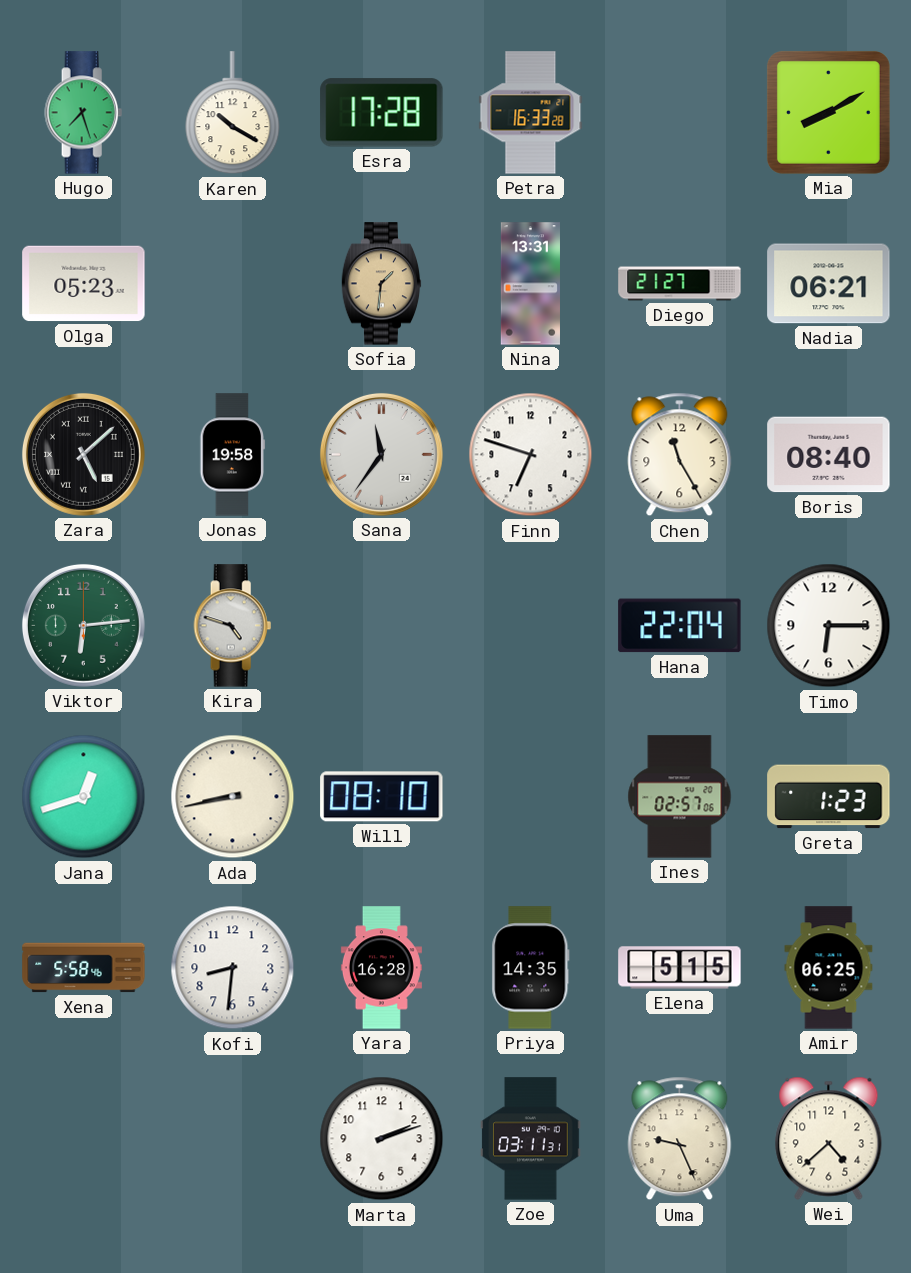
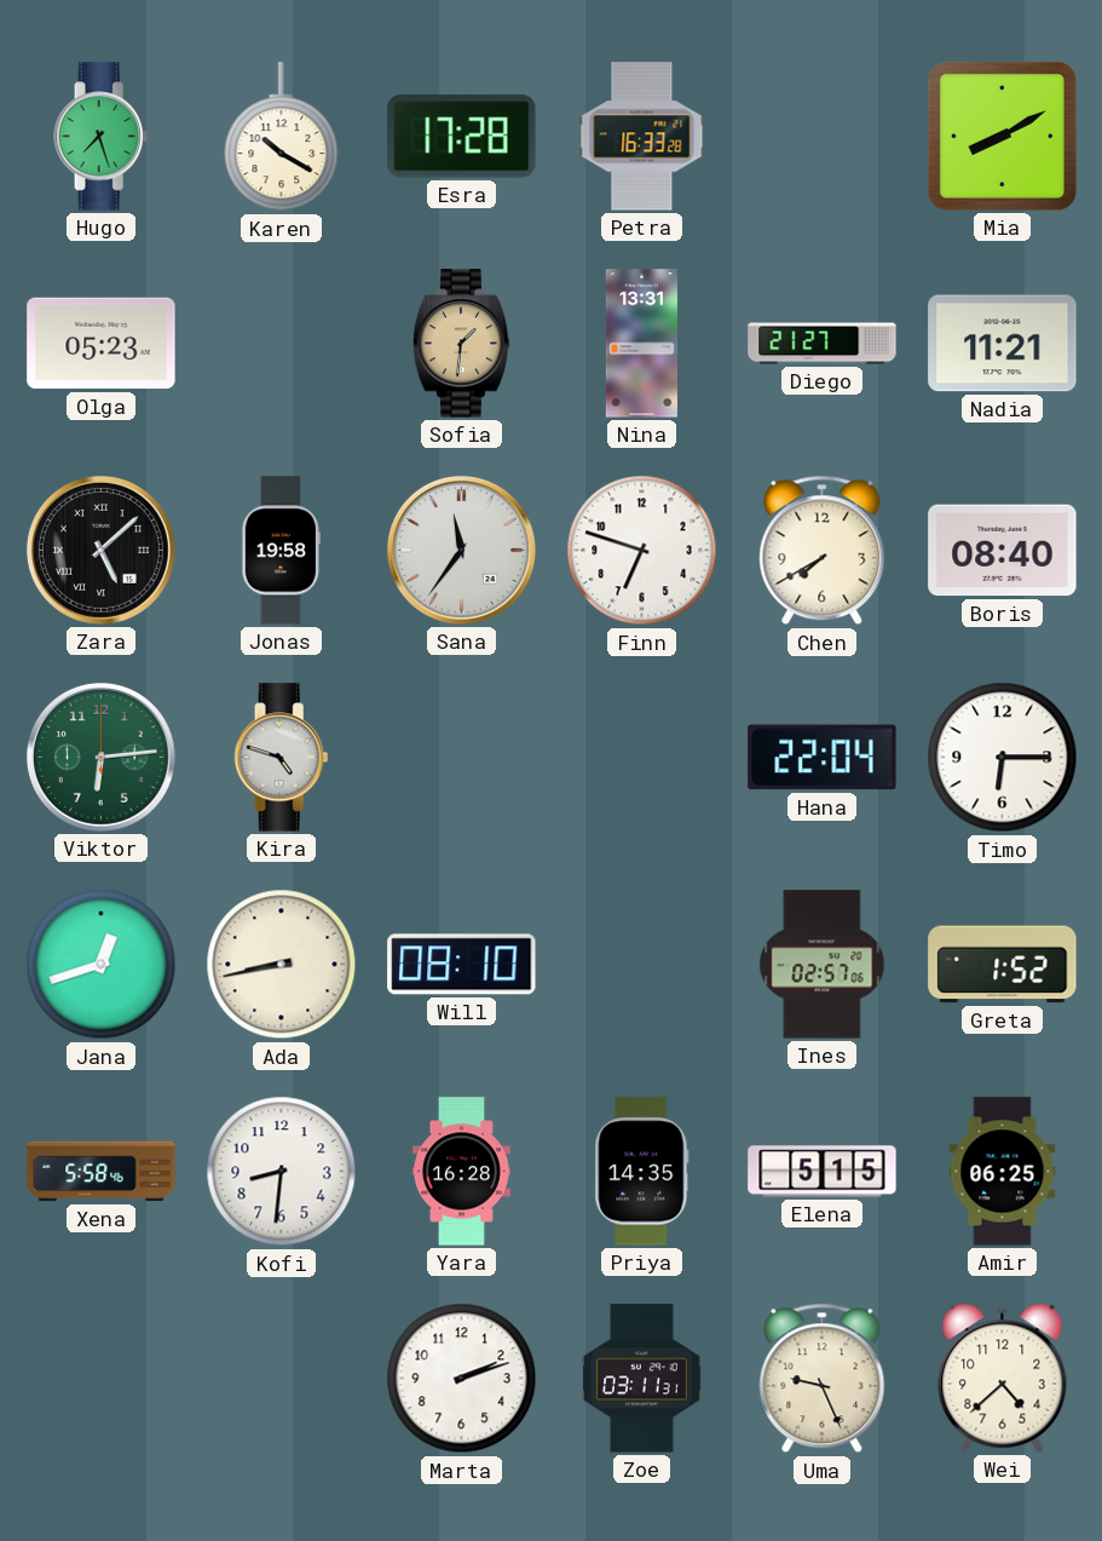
Nadia: 06:21 -> 11:21
Chen: 11:25 -> 7:40
Greta: 1:23 -> 1:52
